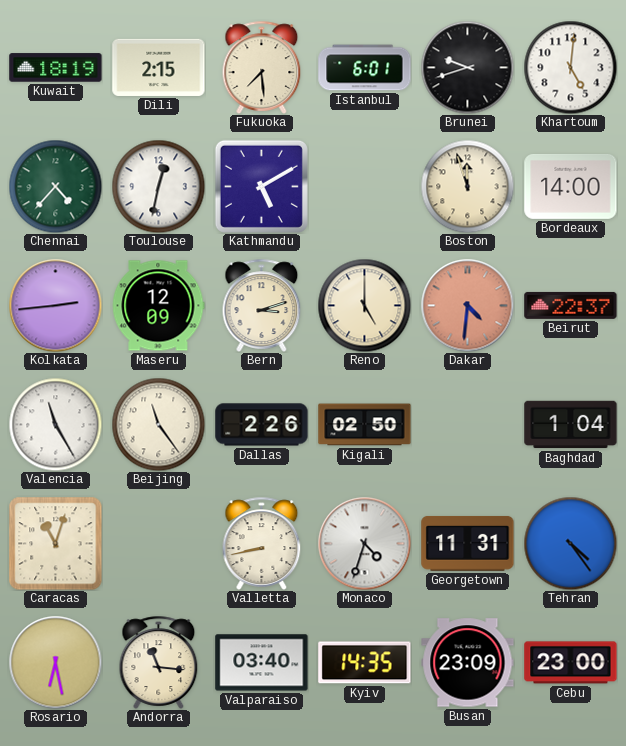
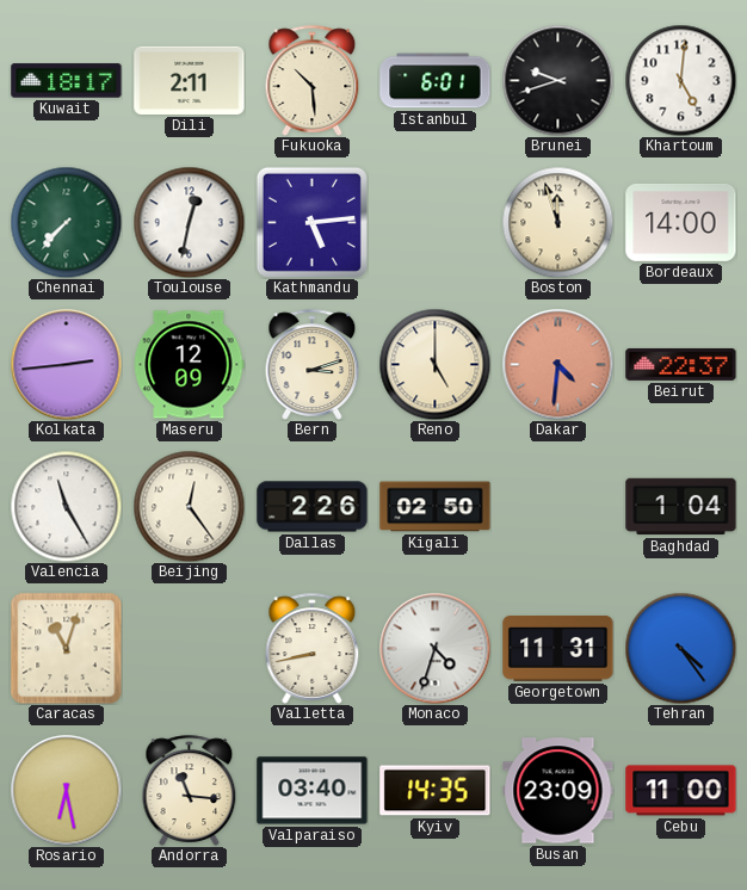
Kuwait: 18:19 -> 18:17
Dili: 2:15 -> 2:11
Fukuoka: 7:29 -> 10:29
Chennai: 4:37 -> 7:37
Kathmandu: 5:10 -> 5:14
Beijing: 11:24 -> 12:24
Cebu: 23:00 -> 11:00
